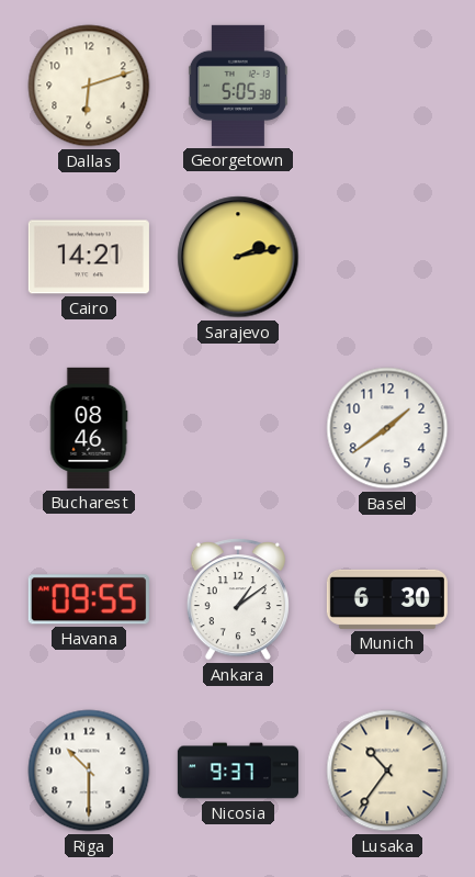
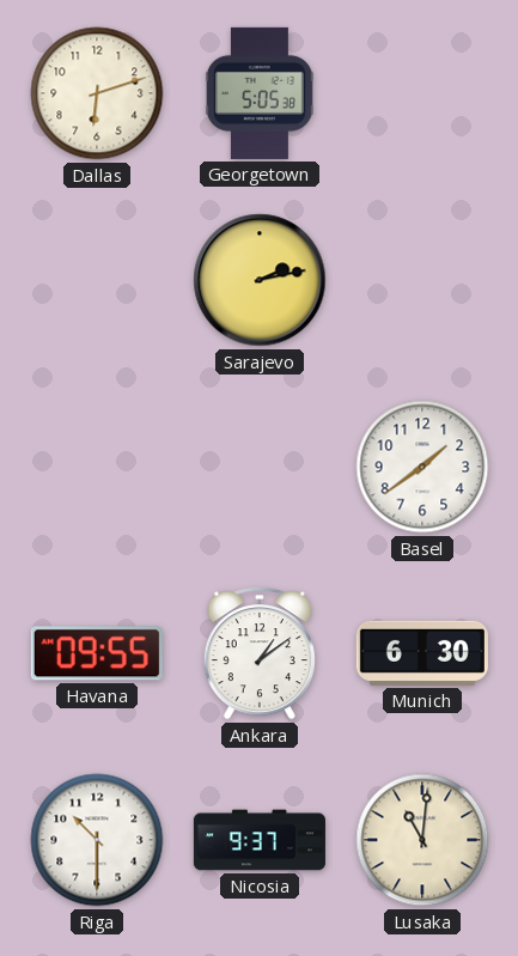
Cairo: 14:21 -> none
Bucharest: 08:46 -> none
Lusaka: 10:36 -> 11:01
